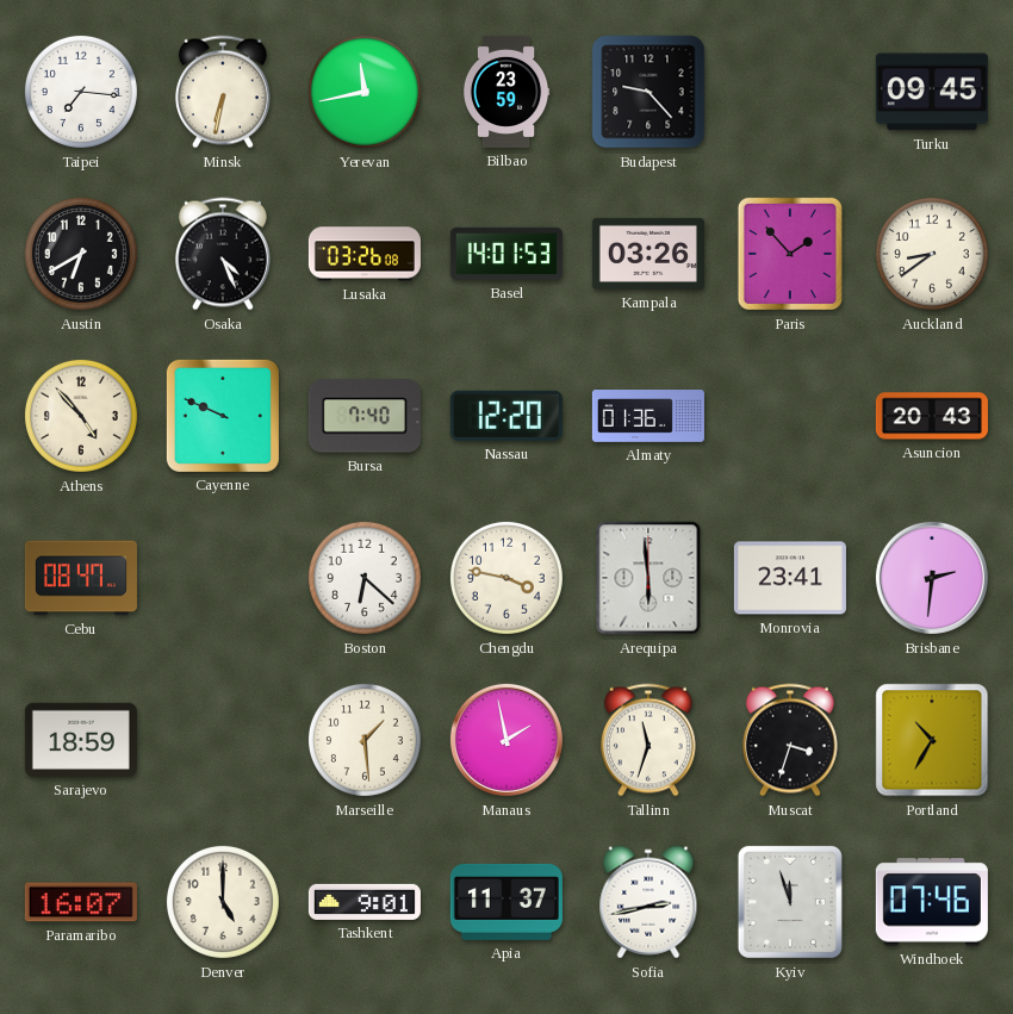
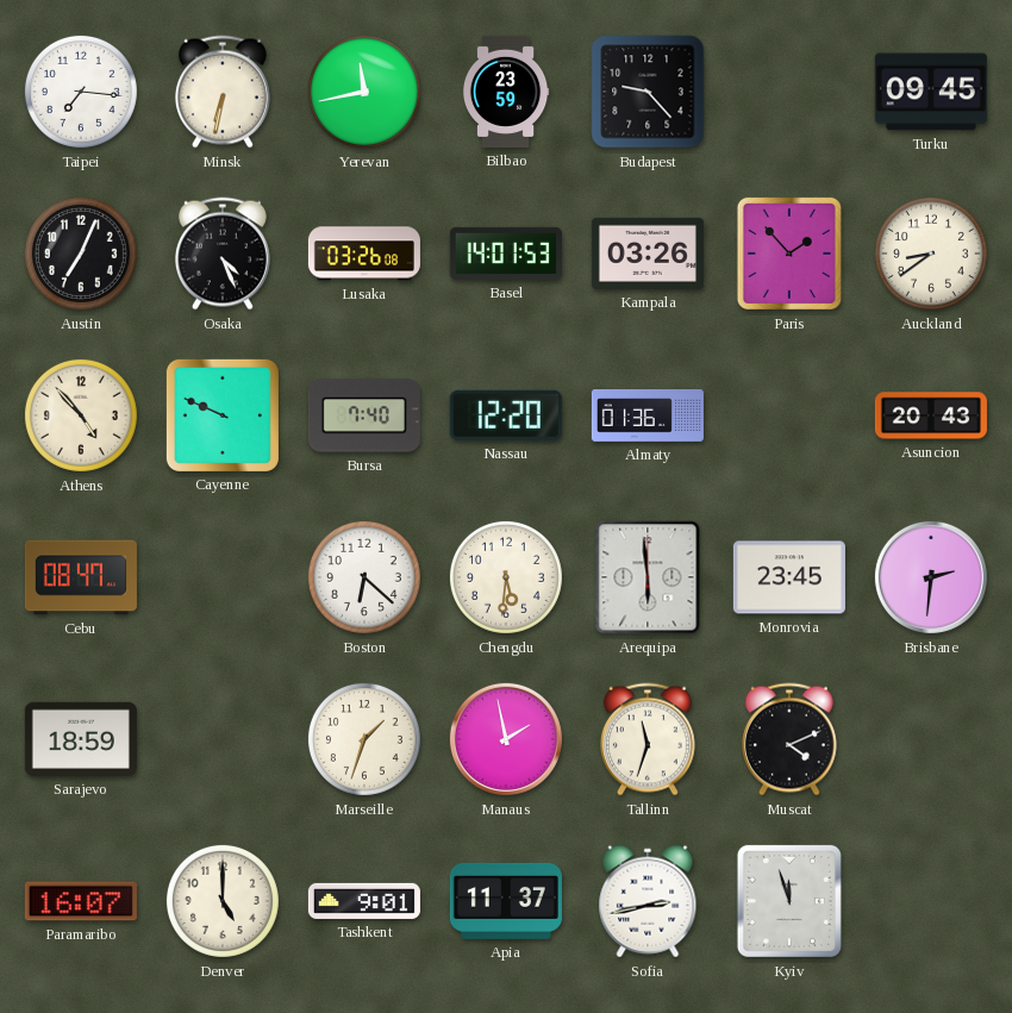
Austin: 6:40 -> 7:04
Chengdu: 3:47 -> 5:31
Monrovia: 23:41 -> 23:45
Marseille: 1:29 -> 1:33
Muscat: 3:33 -> 4:11
Portland: 10:35 -> none
Windhoek: 07:46 -> none
